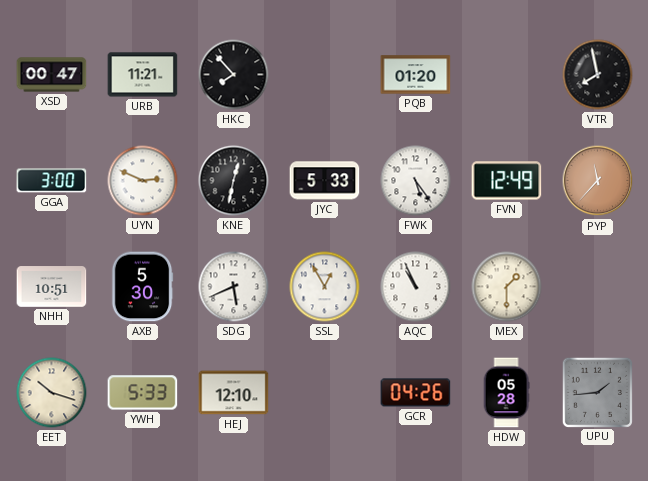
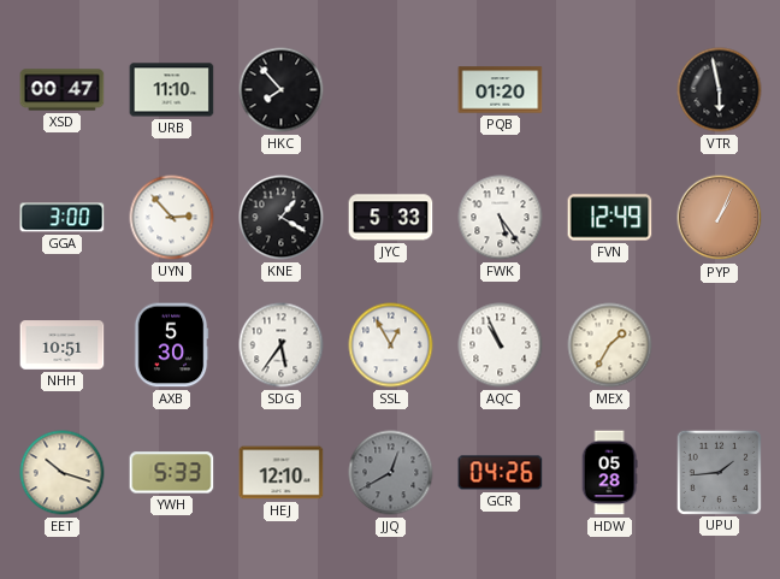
URB: 11:21 -> 11:10
VTR: 7:58 -> 5:58
UYN: 2:49 -> 2:53
KNE: 12:32 -> 1:20
PYP: 11:37 -> 1:04
SDG: 5:41 -> 5:36
MEX: 1:30 -> 1:35
JJQ: none -> 12:40
